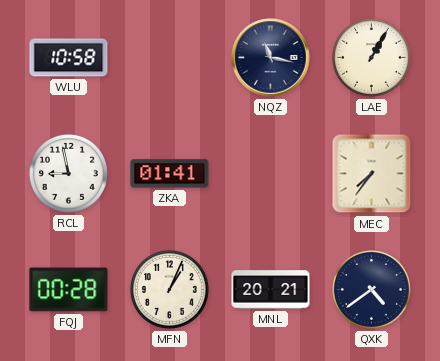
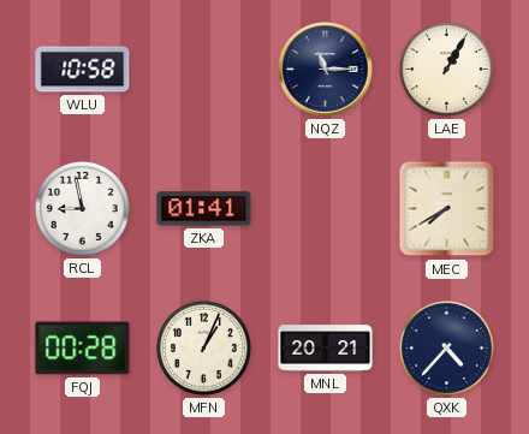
NQZ: 11:17 -> 11:15
MEC: 7:36 -> 7:40
QXK: 4:39 -> 4:37
